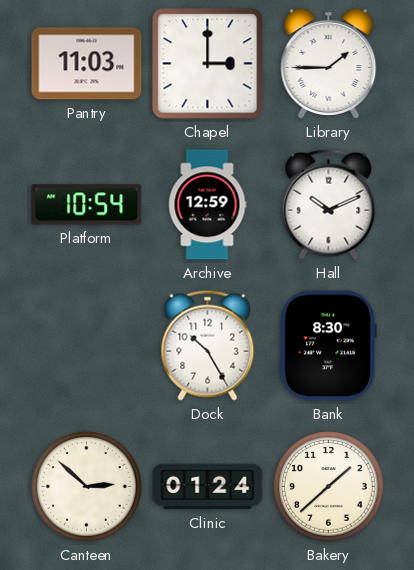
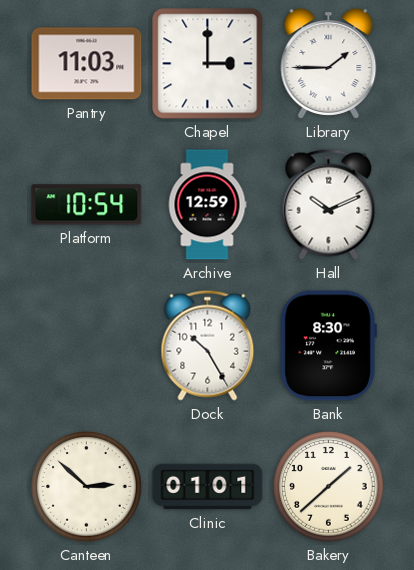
Clinic: 01:24 -> 01:01
